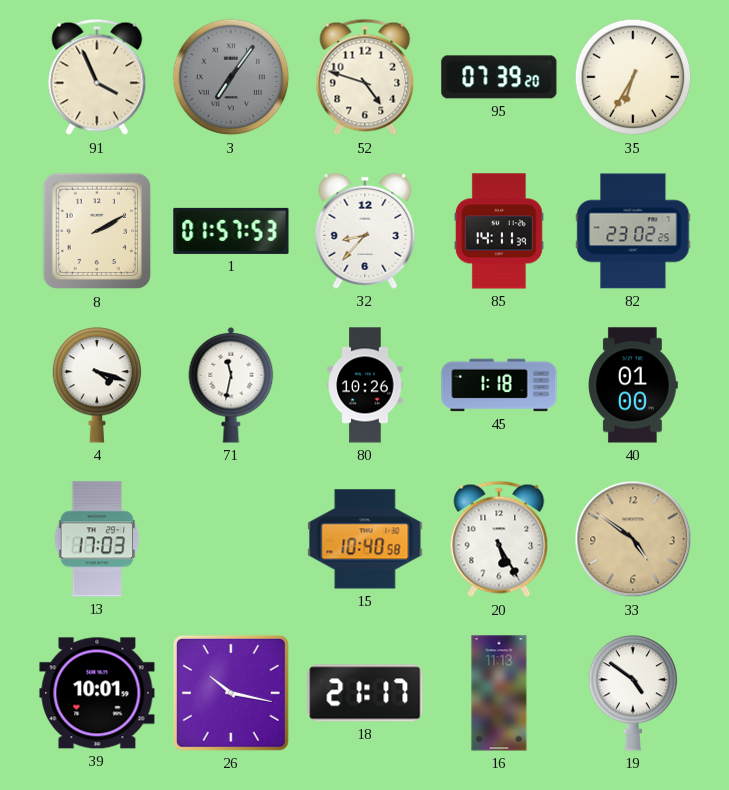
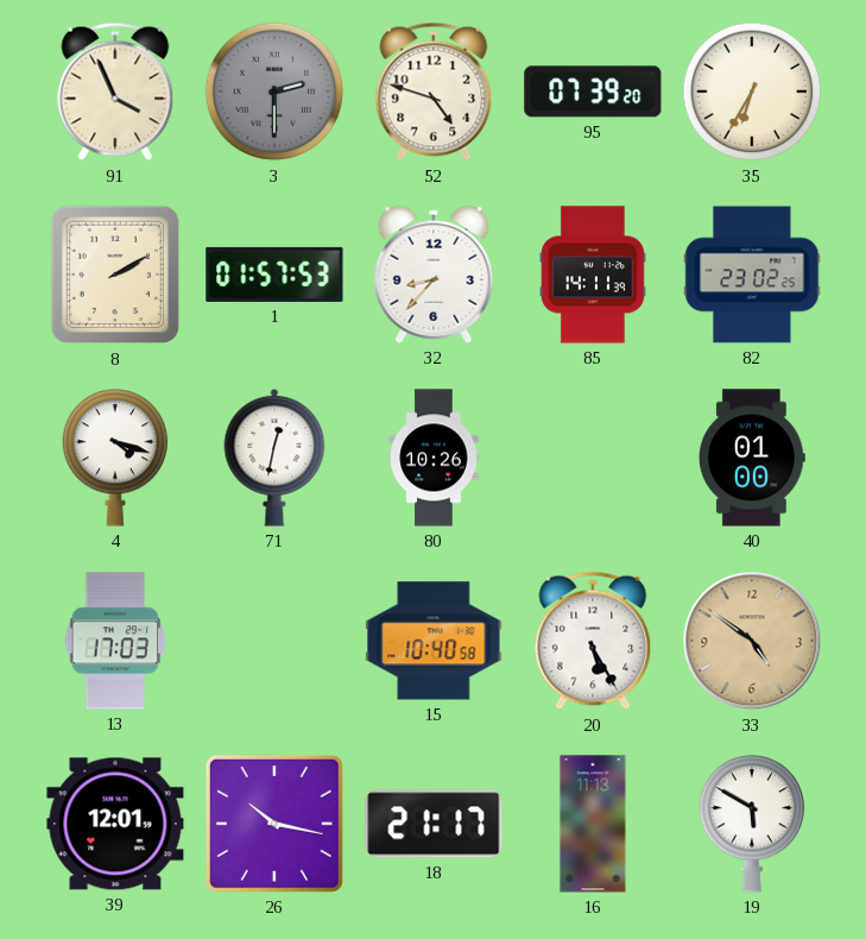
3: 7:06 -> 2:30
71: 11:32 -> 12:32
45: 1:18 -> none
39: 10:01 -> 12:01
19: 4:51 -> 5:50
